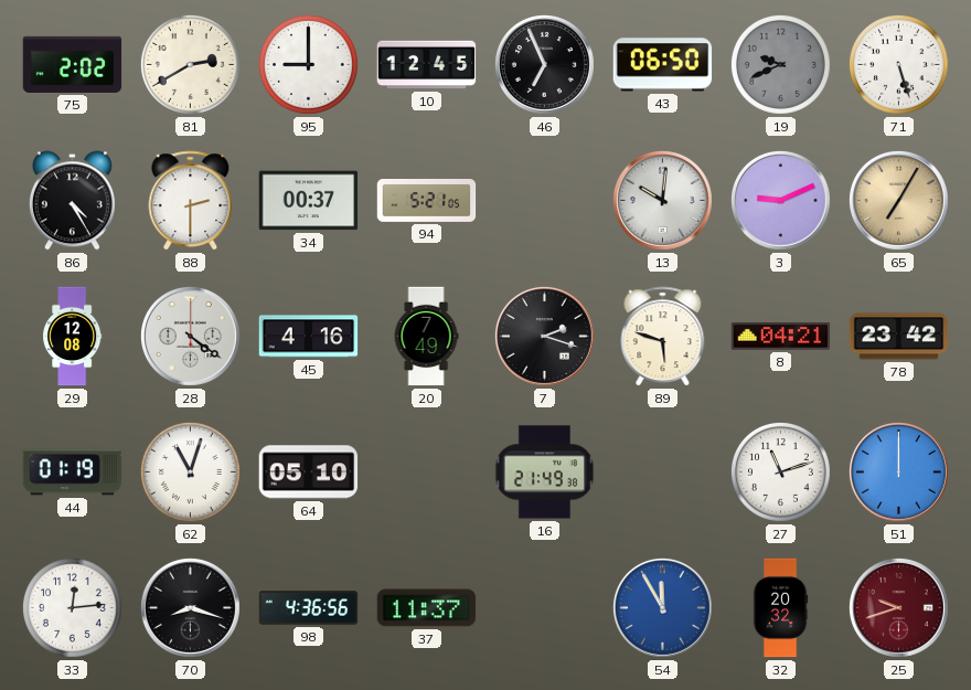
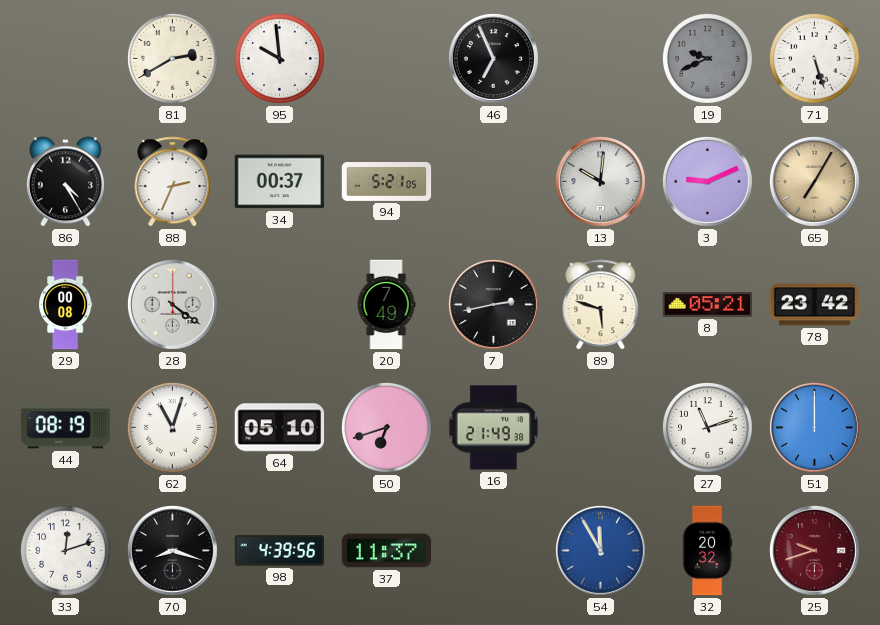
75: 2:02 -> none
95: 9:00 -> 9:59
10: 12:45 -> none
43: 06:50 -> none
88: 2:30 -> 2:34
29: 12:08 -> 00:08
45: 4:16 -> none
7: 2:18 -> 2:43
8: 04:21 -> 05:21
44: 01:19 -> 08:19
50: none -> 6:42
33: 12:14 -> 12:12
98: 4:36 -> 4:39
